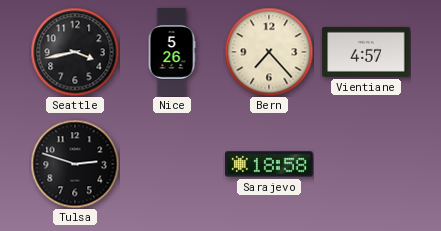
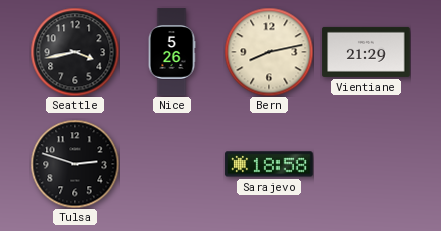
Bern: 7:23 -> 8:13
Vientiane: 4:57 -> 21:29
